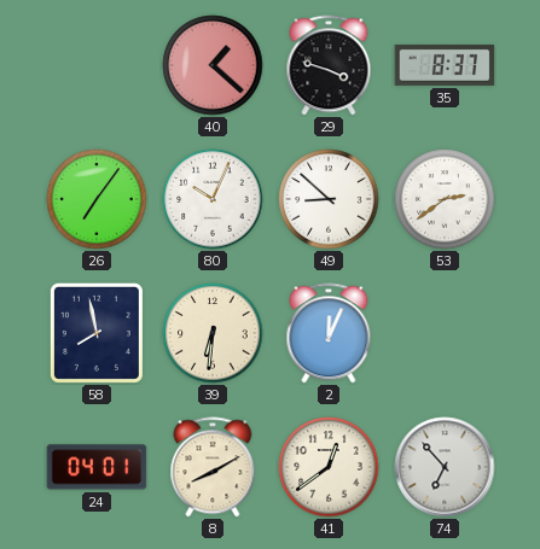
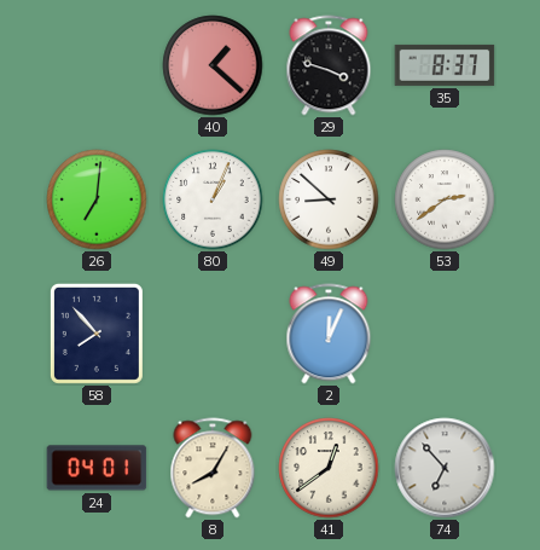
26: 7:06 -> 7:01
80: 10:04 -> 1:04
58: 7:58 -> 7:53
39: 6:31 -> none
8: 8:10 -> 8:05
